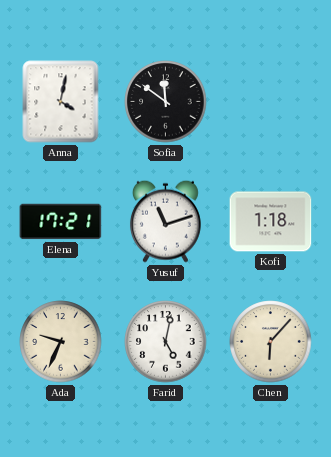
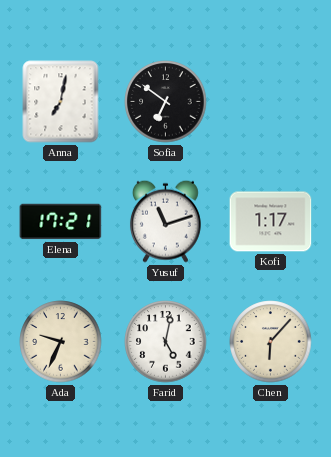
Anna: 4:02 -> 7:02
Sofia: 11:51 -> 6:51
Kofi: 1:18 -> 1:17
